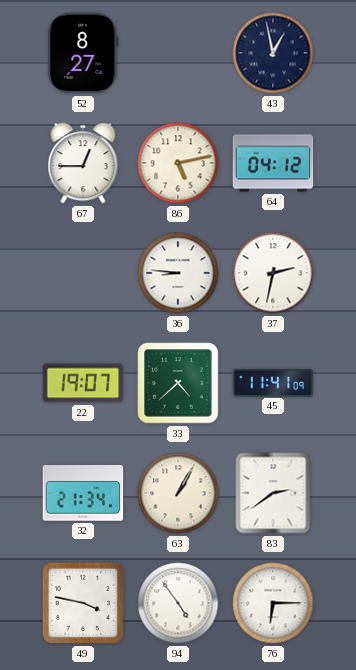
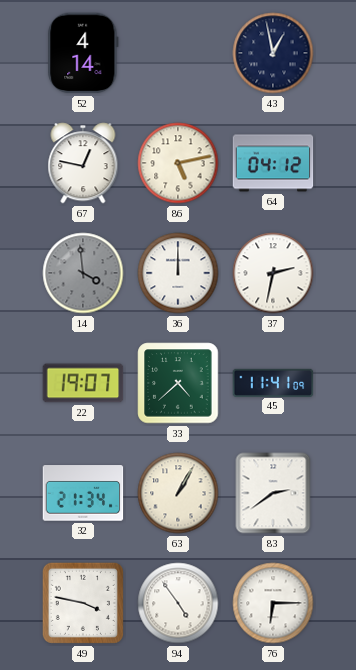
52: 8:27 -> 4:14
67: 12:45 -> 12:47
14: none -> 3:59
36: 8:46 -> 12:00
